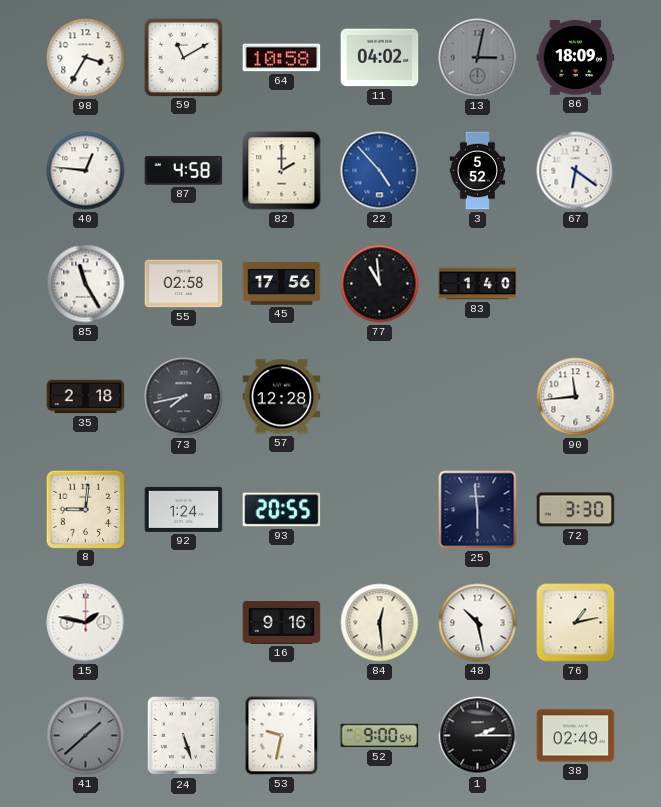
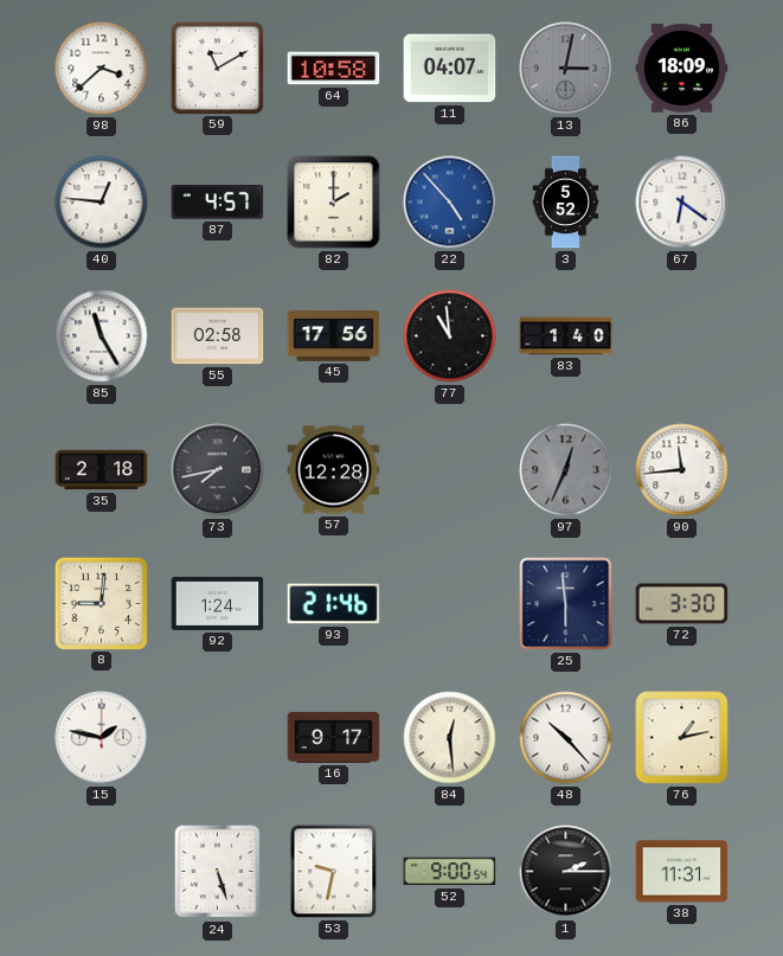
98: 3:35 -> 3:38
11: 04:02 -> 04:07
87: 4:58 -> 4:57
97: none -> 12:34
93: 20:55 -> 21:46
16: 9:16 -> 9:17
48: 10:28 -> 10:23
41: 1:38 -> none
38: 02:49 -> 11:31
